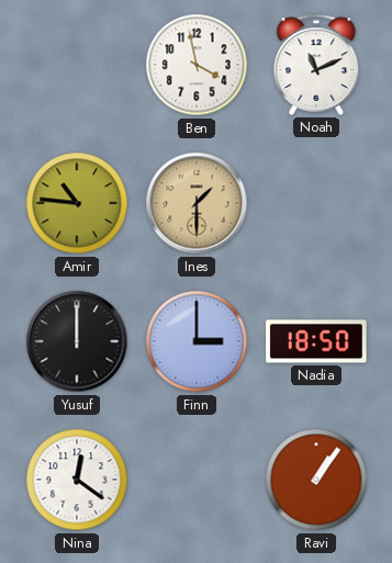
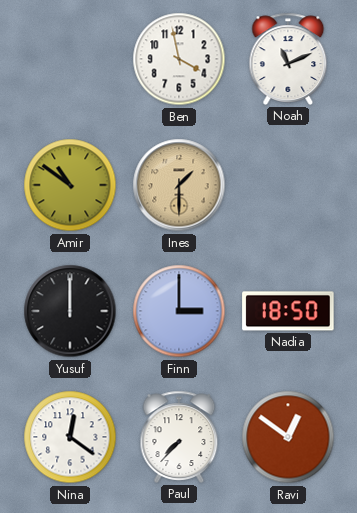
Amir: 10:46 -> 10:51
Paul: none -> 7:37
Ravi: 1:06 -> 12:51
